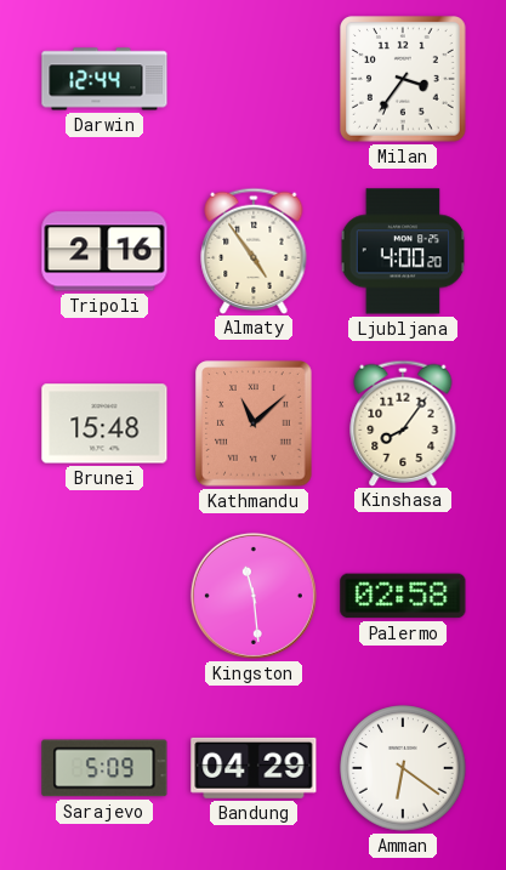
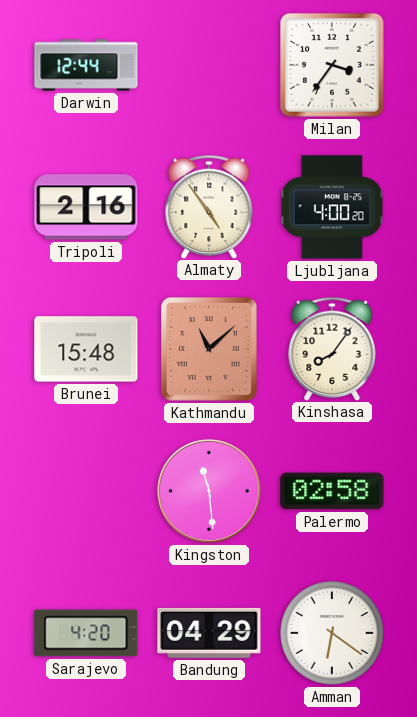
Sarajevo: 5:09 -> 4:20
